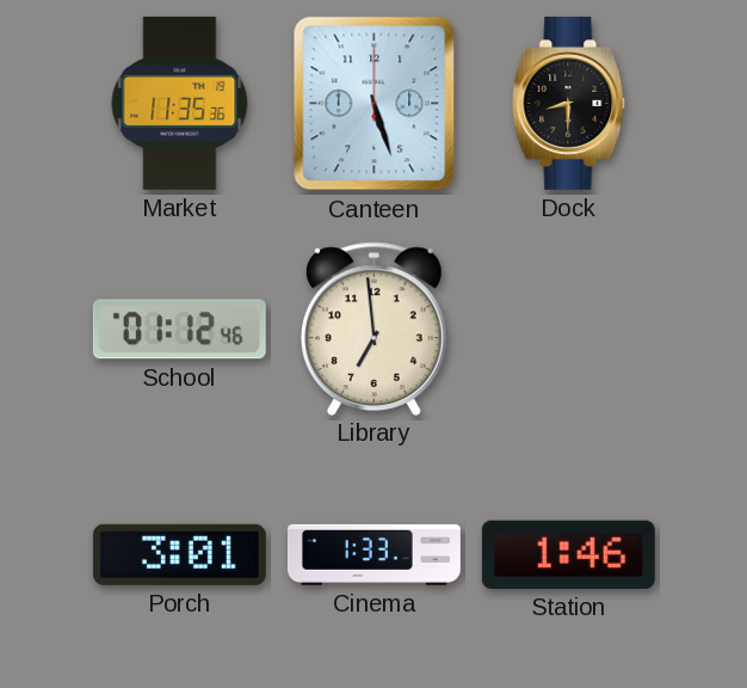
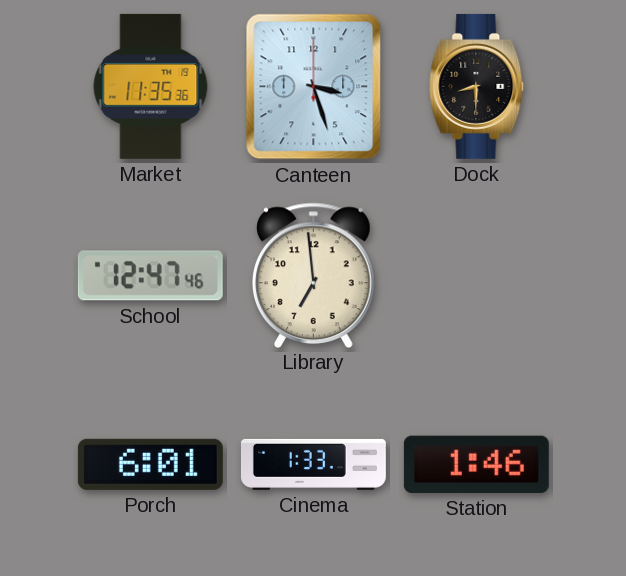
Canteen: 5:27 -> 3:27
School: 01:12 -> 12:47
Porch: 3:01 -> 6:01
